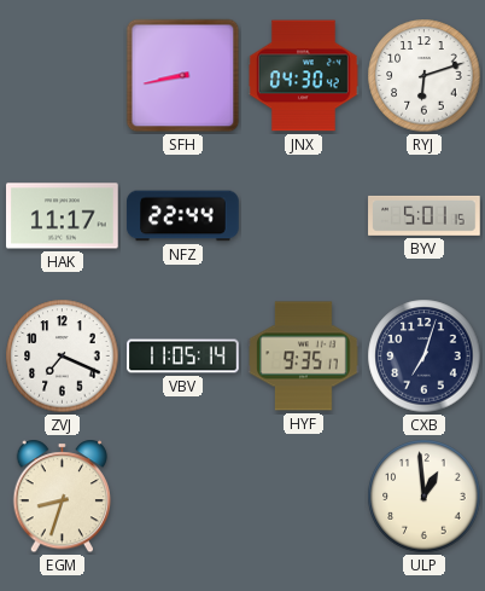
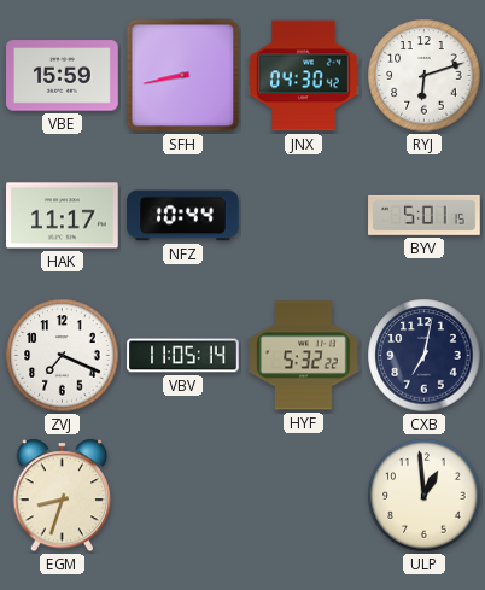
VBE: none -> 15:59
NFZ: 22:44 -> 10:44
HYF: 9:35 -> 5:32
CXB: 7:03 -> 7:02
